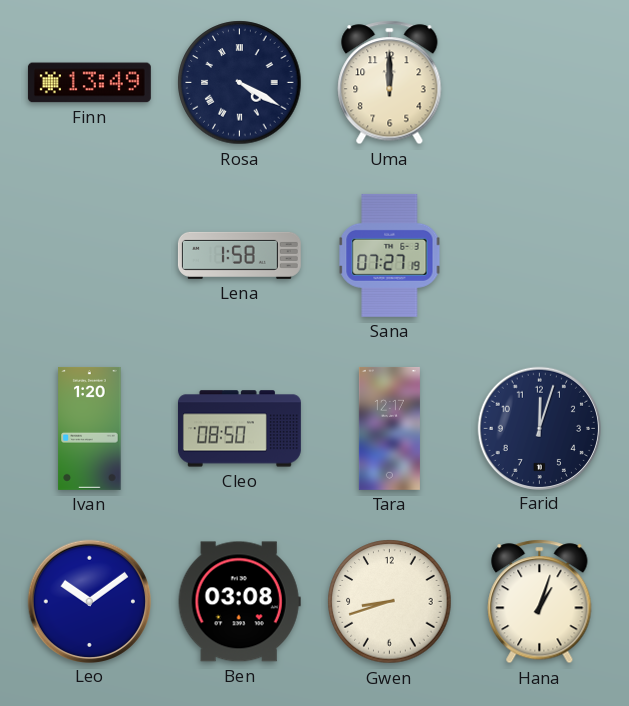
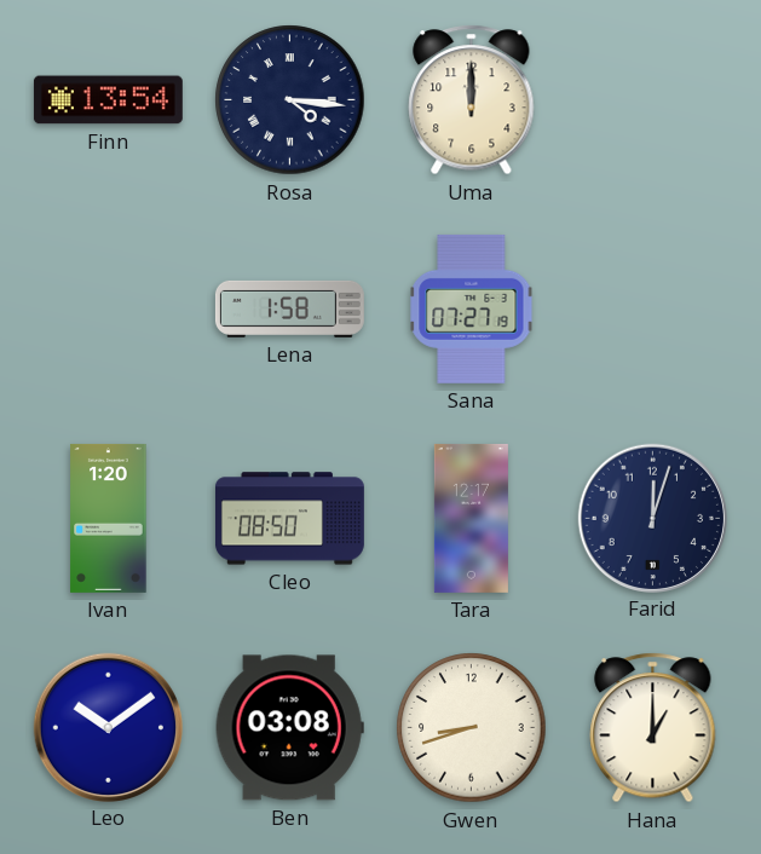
Finn: 13:49 -> 13:54
Rosa: 4:20 -> 4:16
Hana: 1:03 -> 1:00
